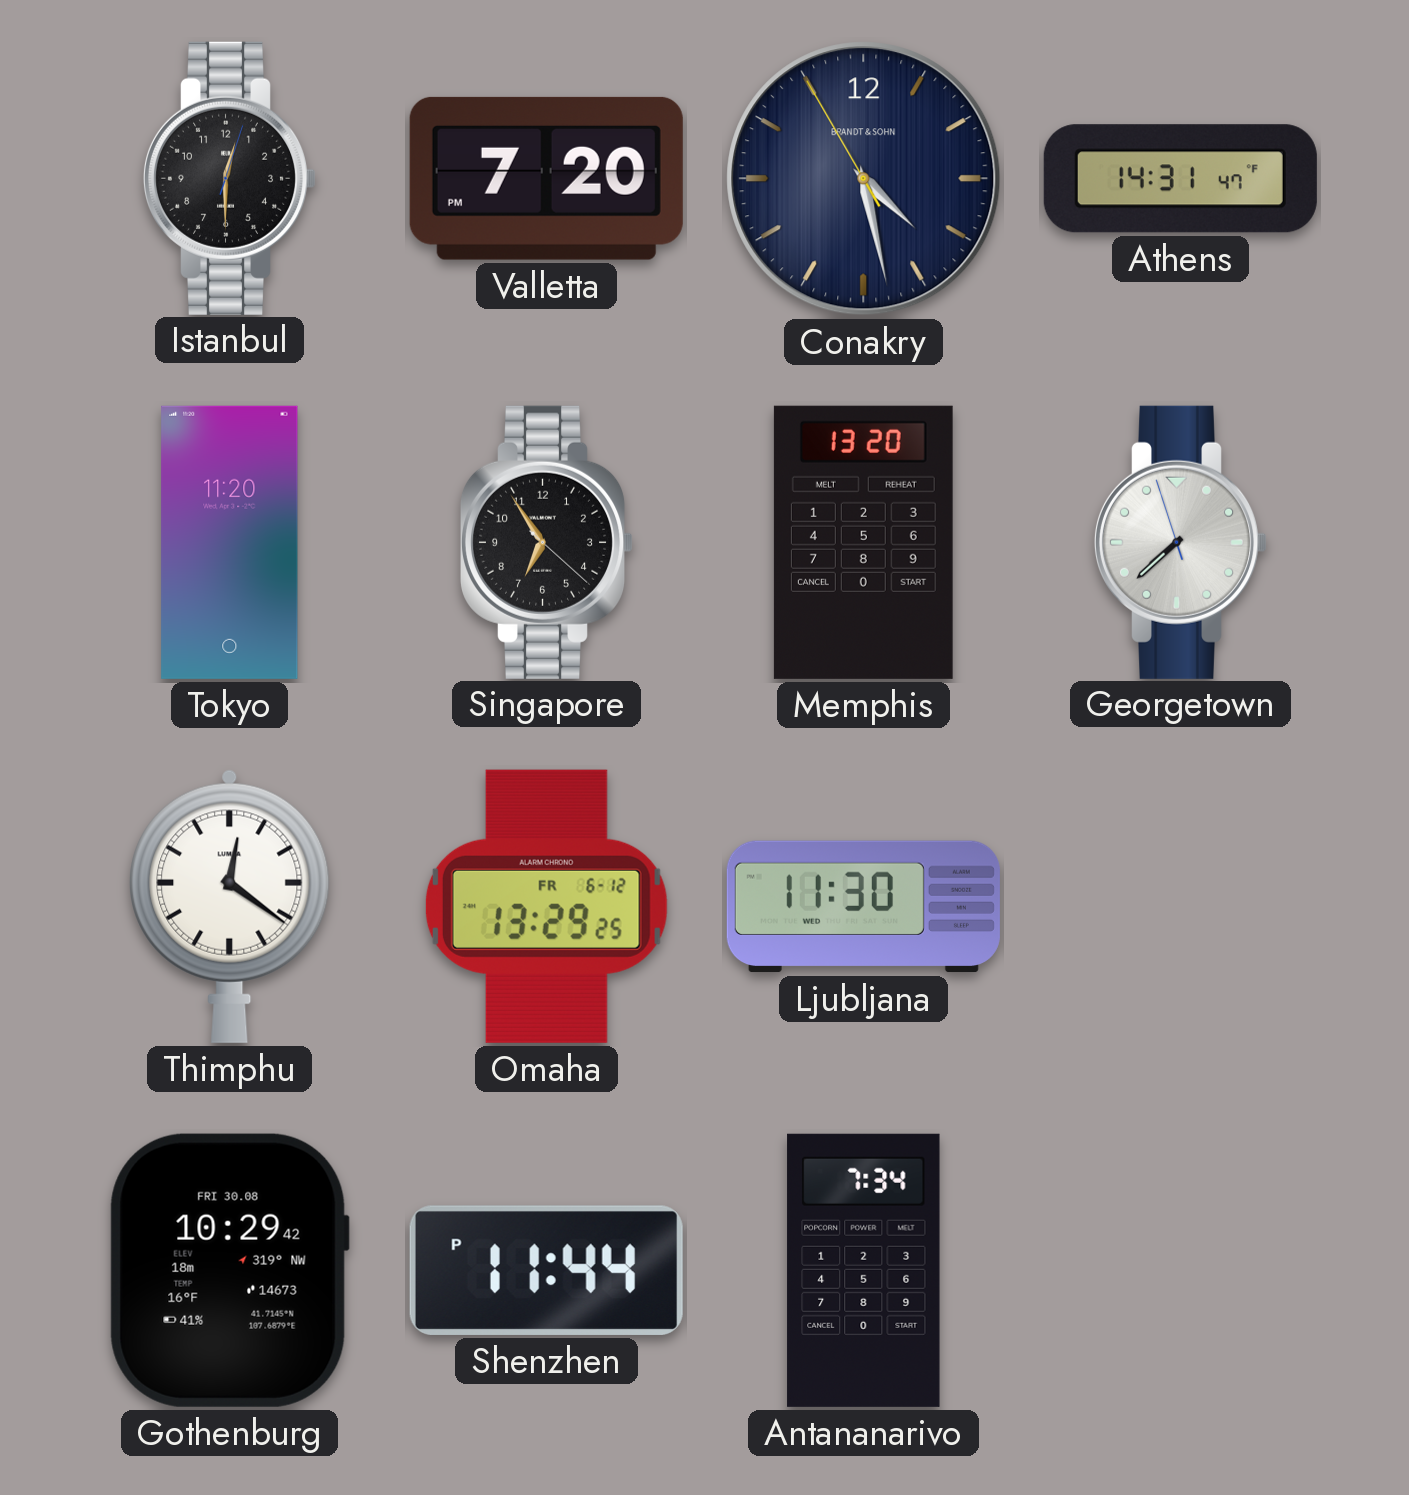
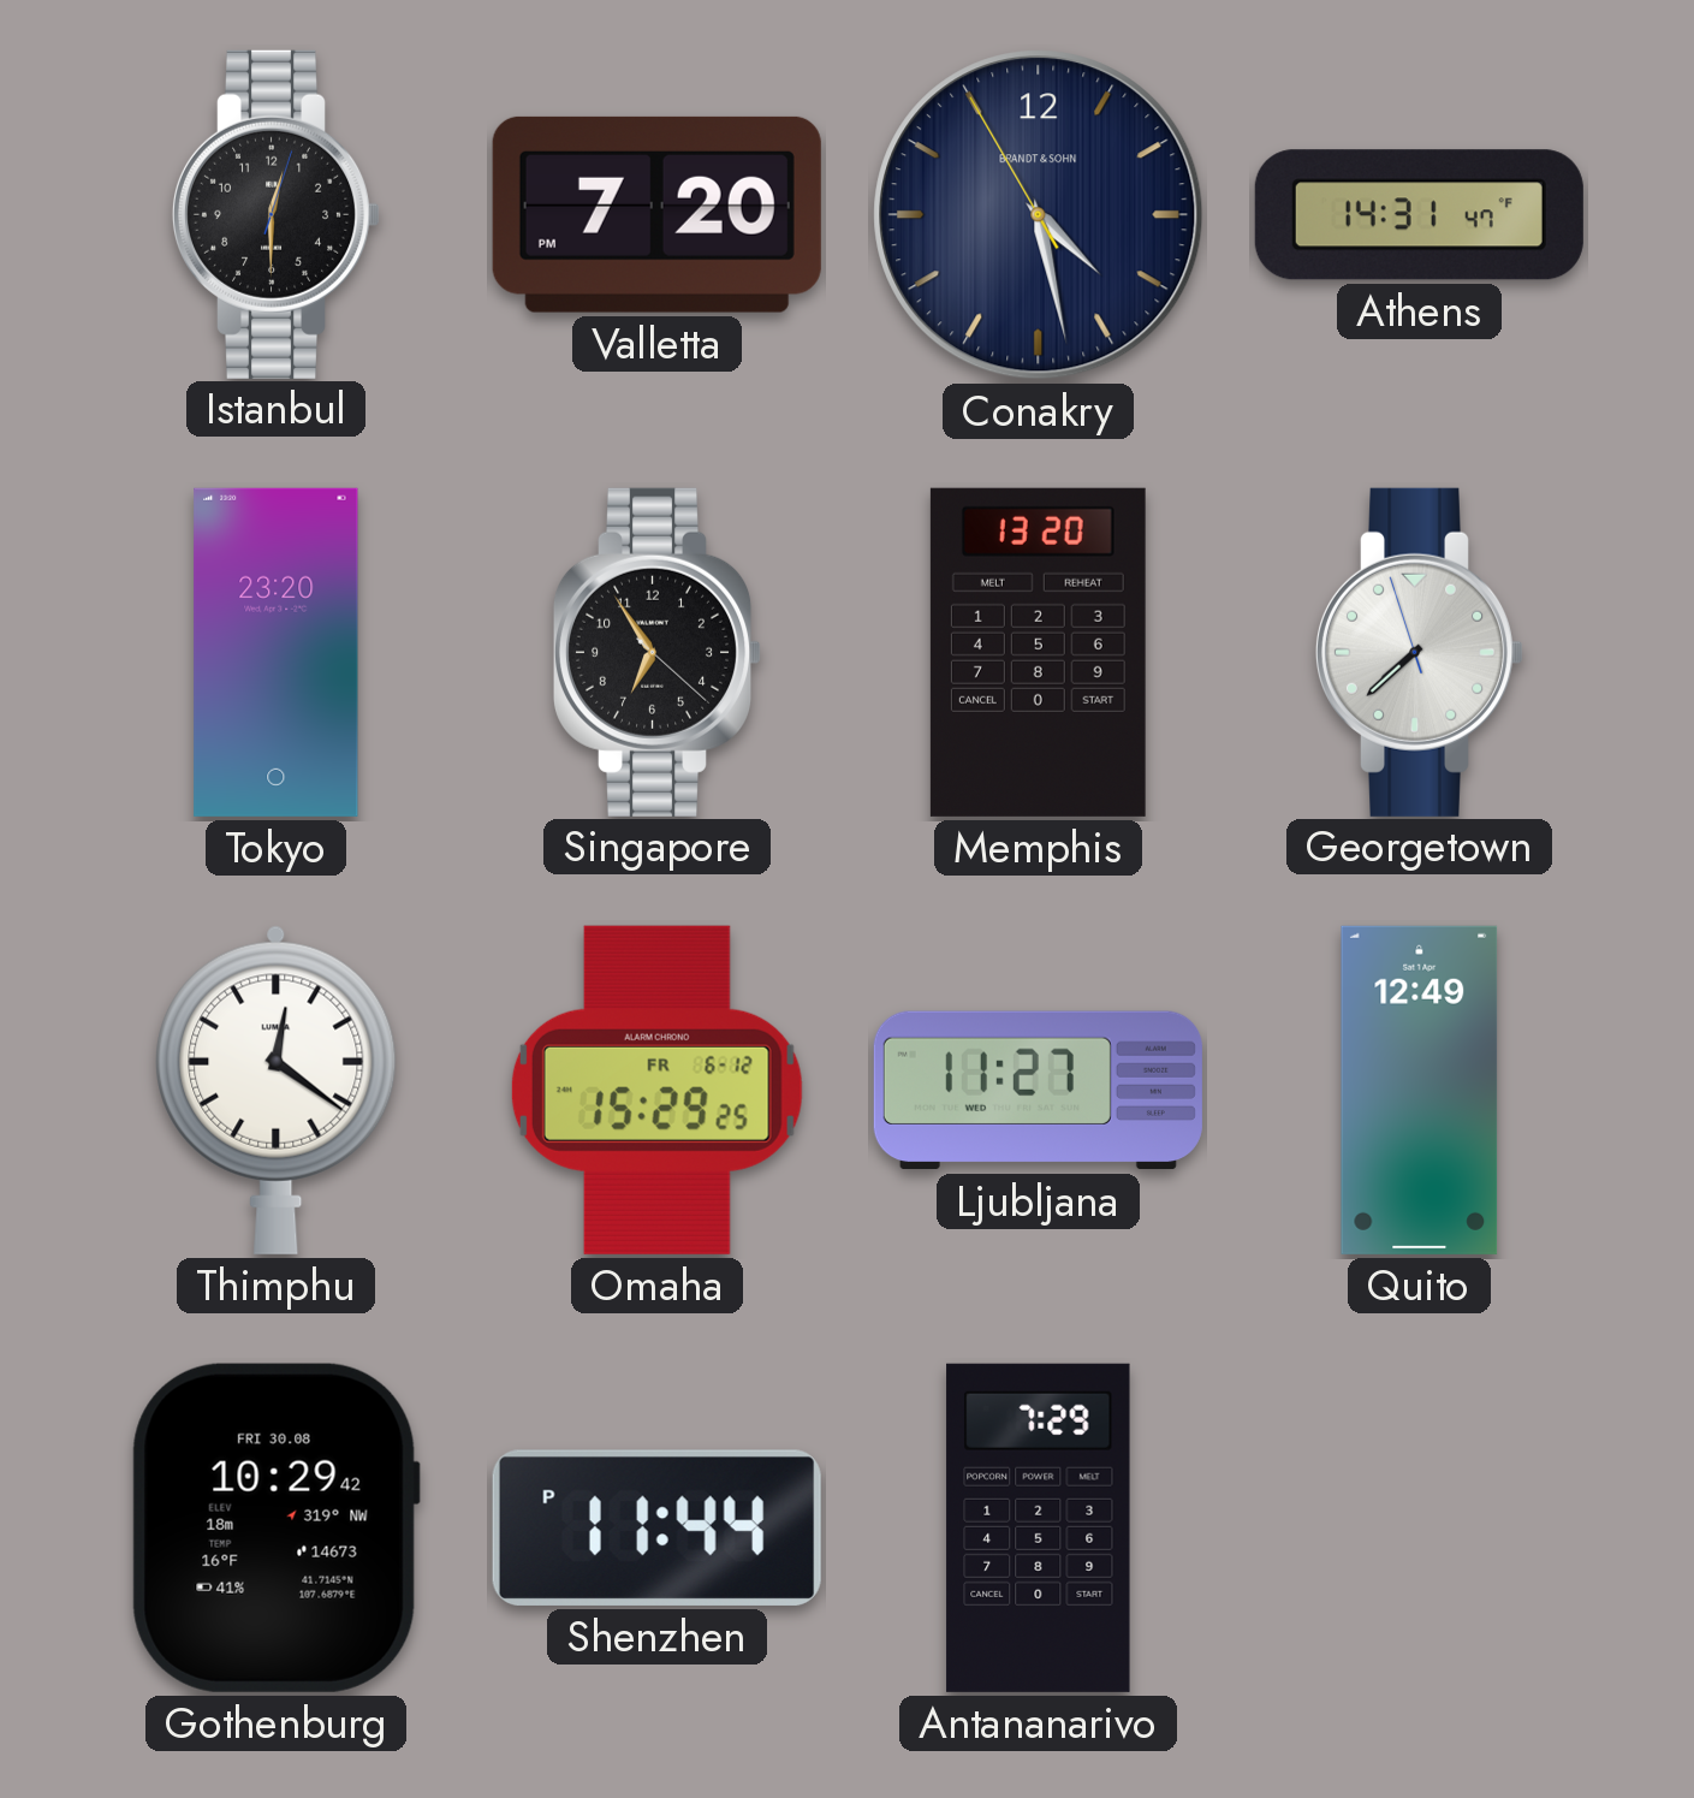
Tokyo: 11:20 -> 23:20
Omaha: 13:29 -> 15:29
Ljubljana: 11:30 -> 11:27
Quito: none -> 12:49
Antananarivo: 7:34 -> 7:29
